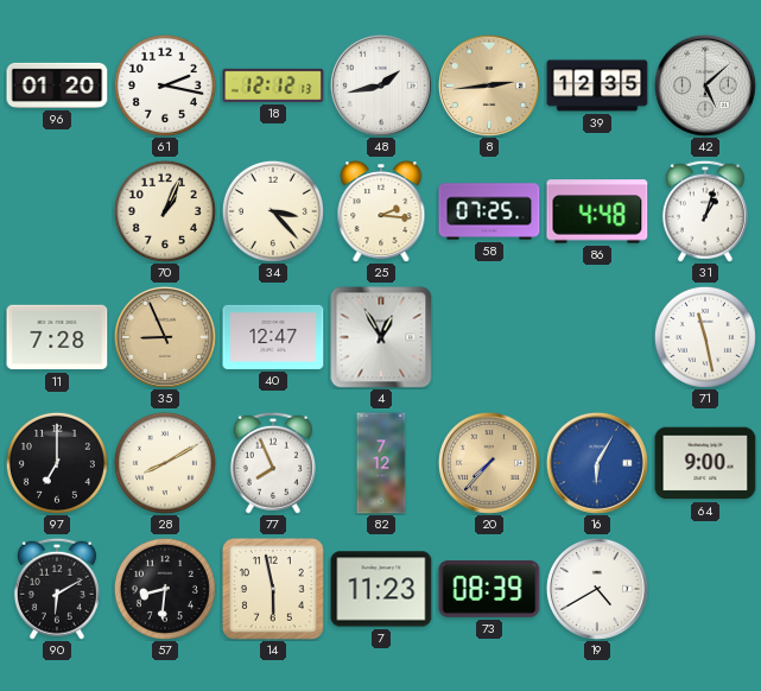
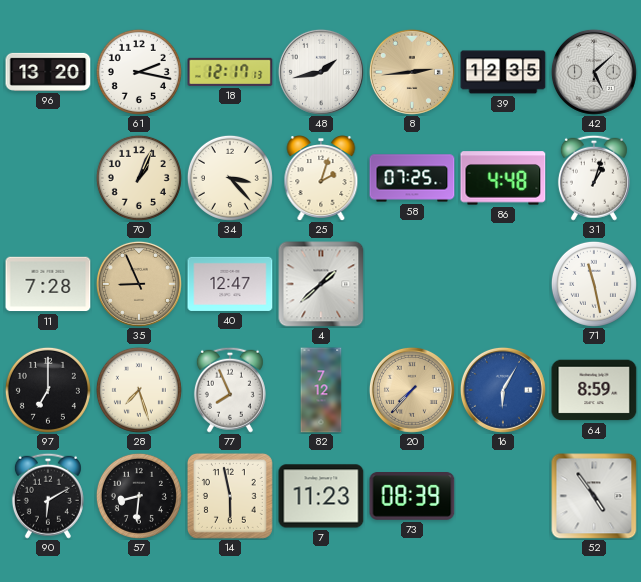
96: 01:20 -> 13:20
18: 12:12 -> 12:17
25: 2:16 -> 2:03
4: 12:55 -> 1:38
28: 8:10 -> 7:27
64: 9:00 -> 8:59
19: 4:40 -> none
52: none -> 4:54
